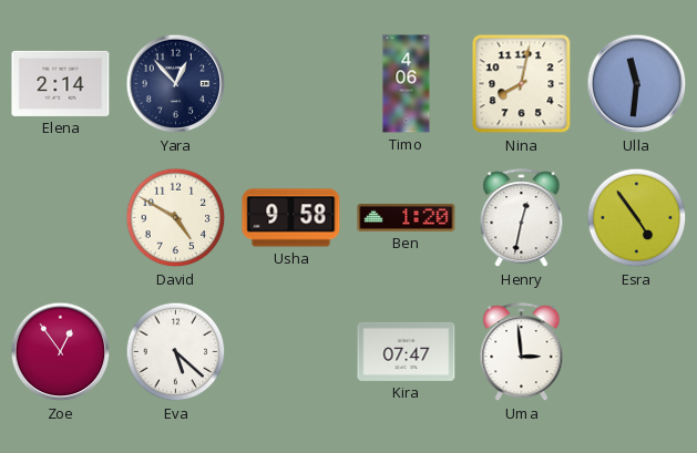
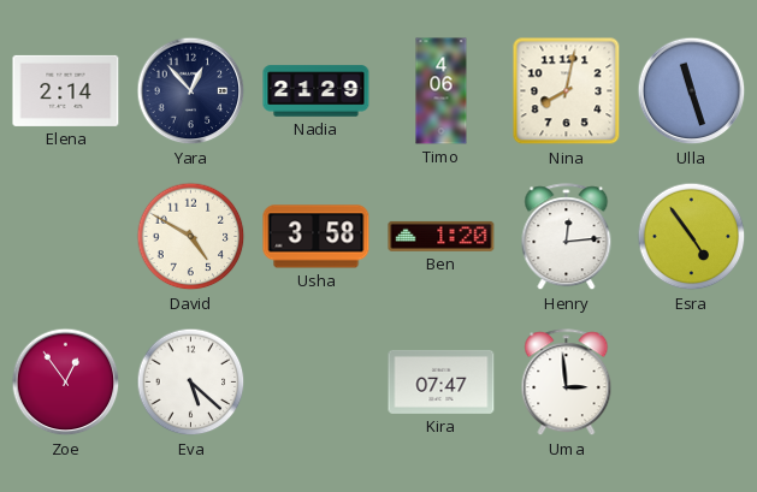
Nadia: none -> 21:29
Ulla: 11:31 -> 11:27
Usha: 9:58 -> 3:58
Henry: 12:32 -> 12:14
